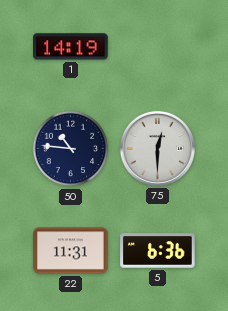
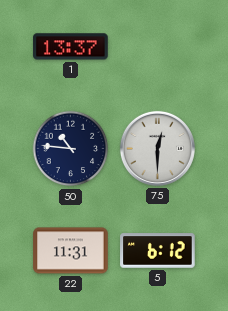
1: 14:19 -> 13:37
5: 6:36 -> 6:12
